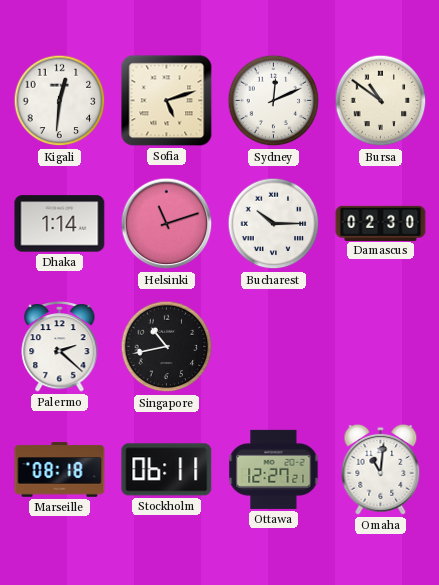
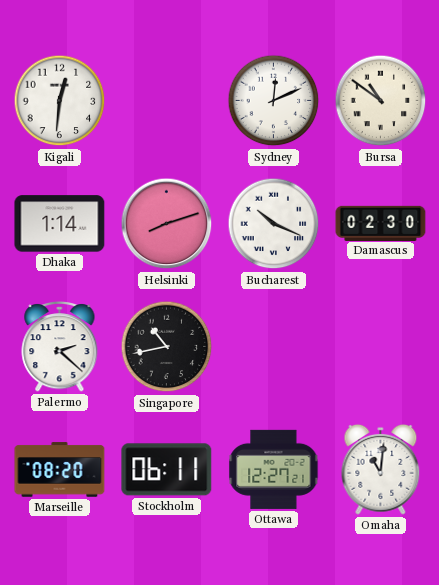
Sofia: 5:12 -> none
Helsinki: 11:12 -> 8:12
Bucharest: 10:15 -> 10:19
Marseille: 08:18 -> 08:20
